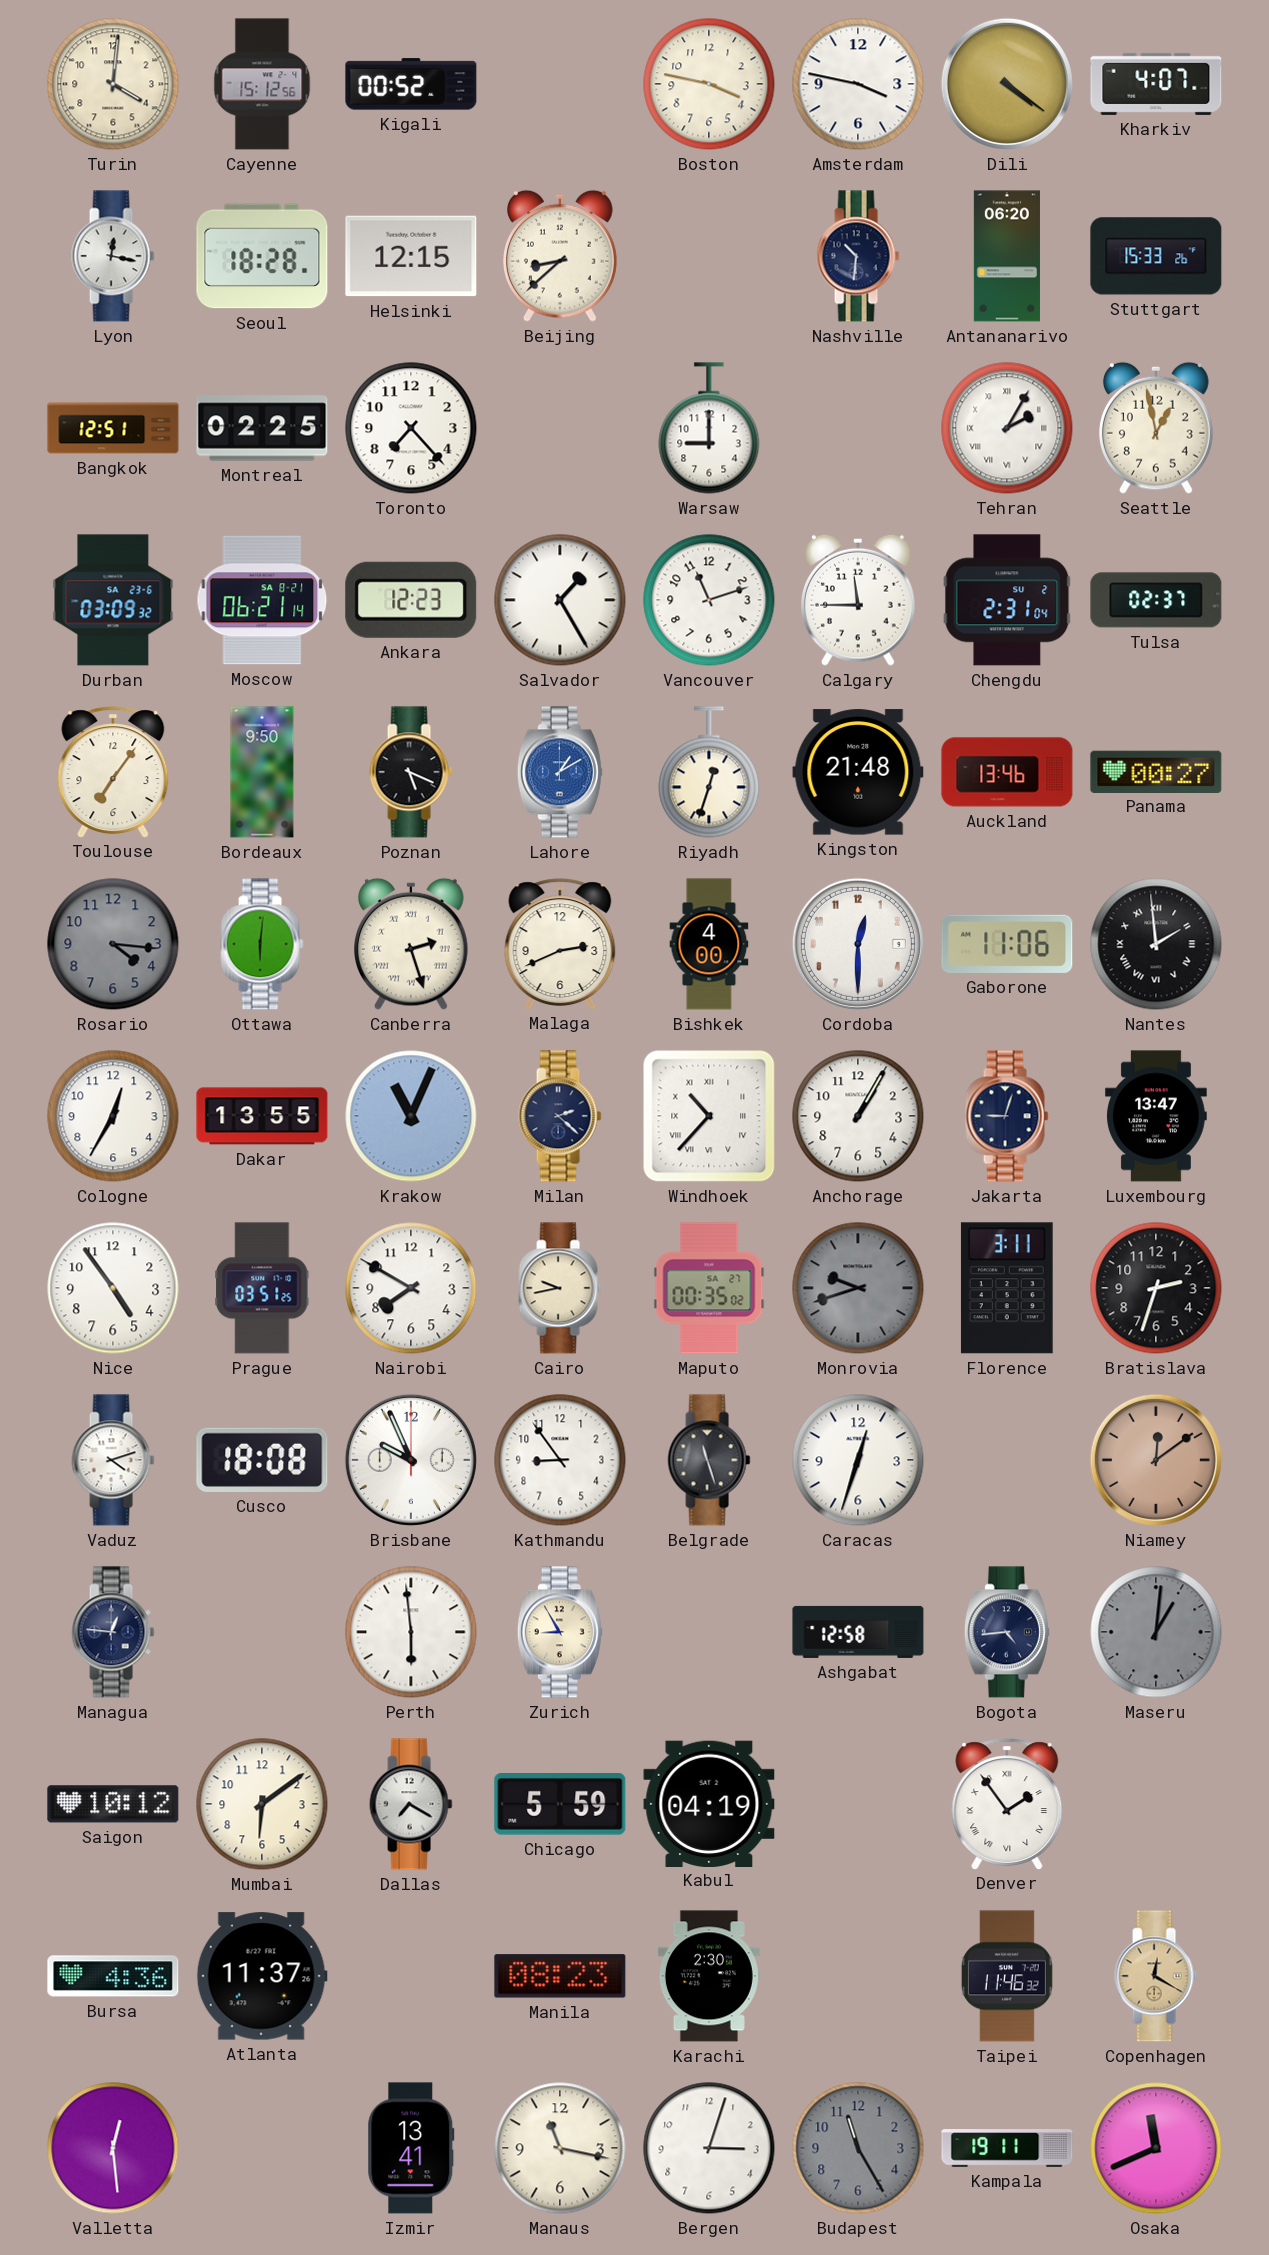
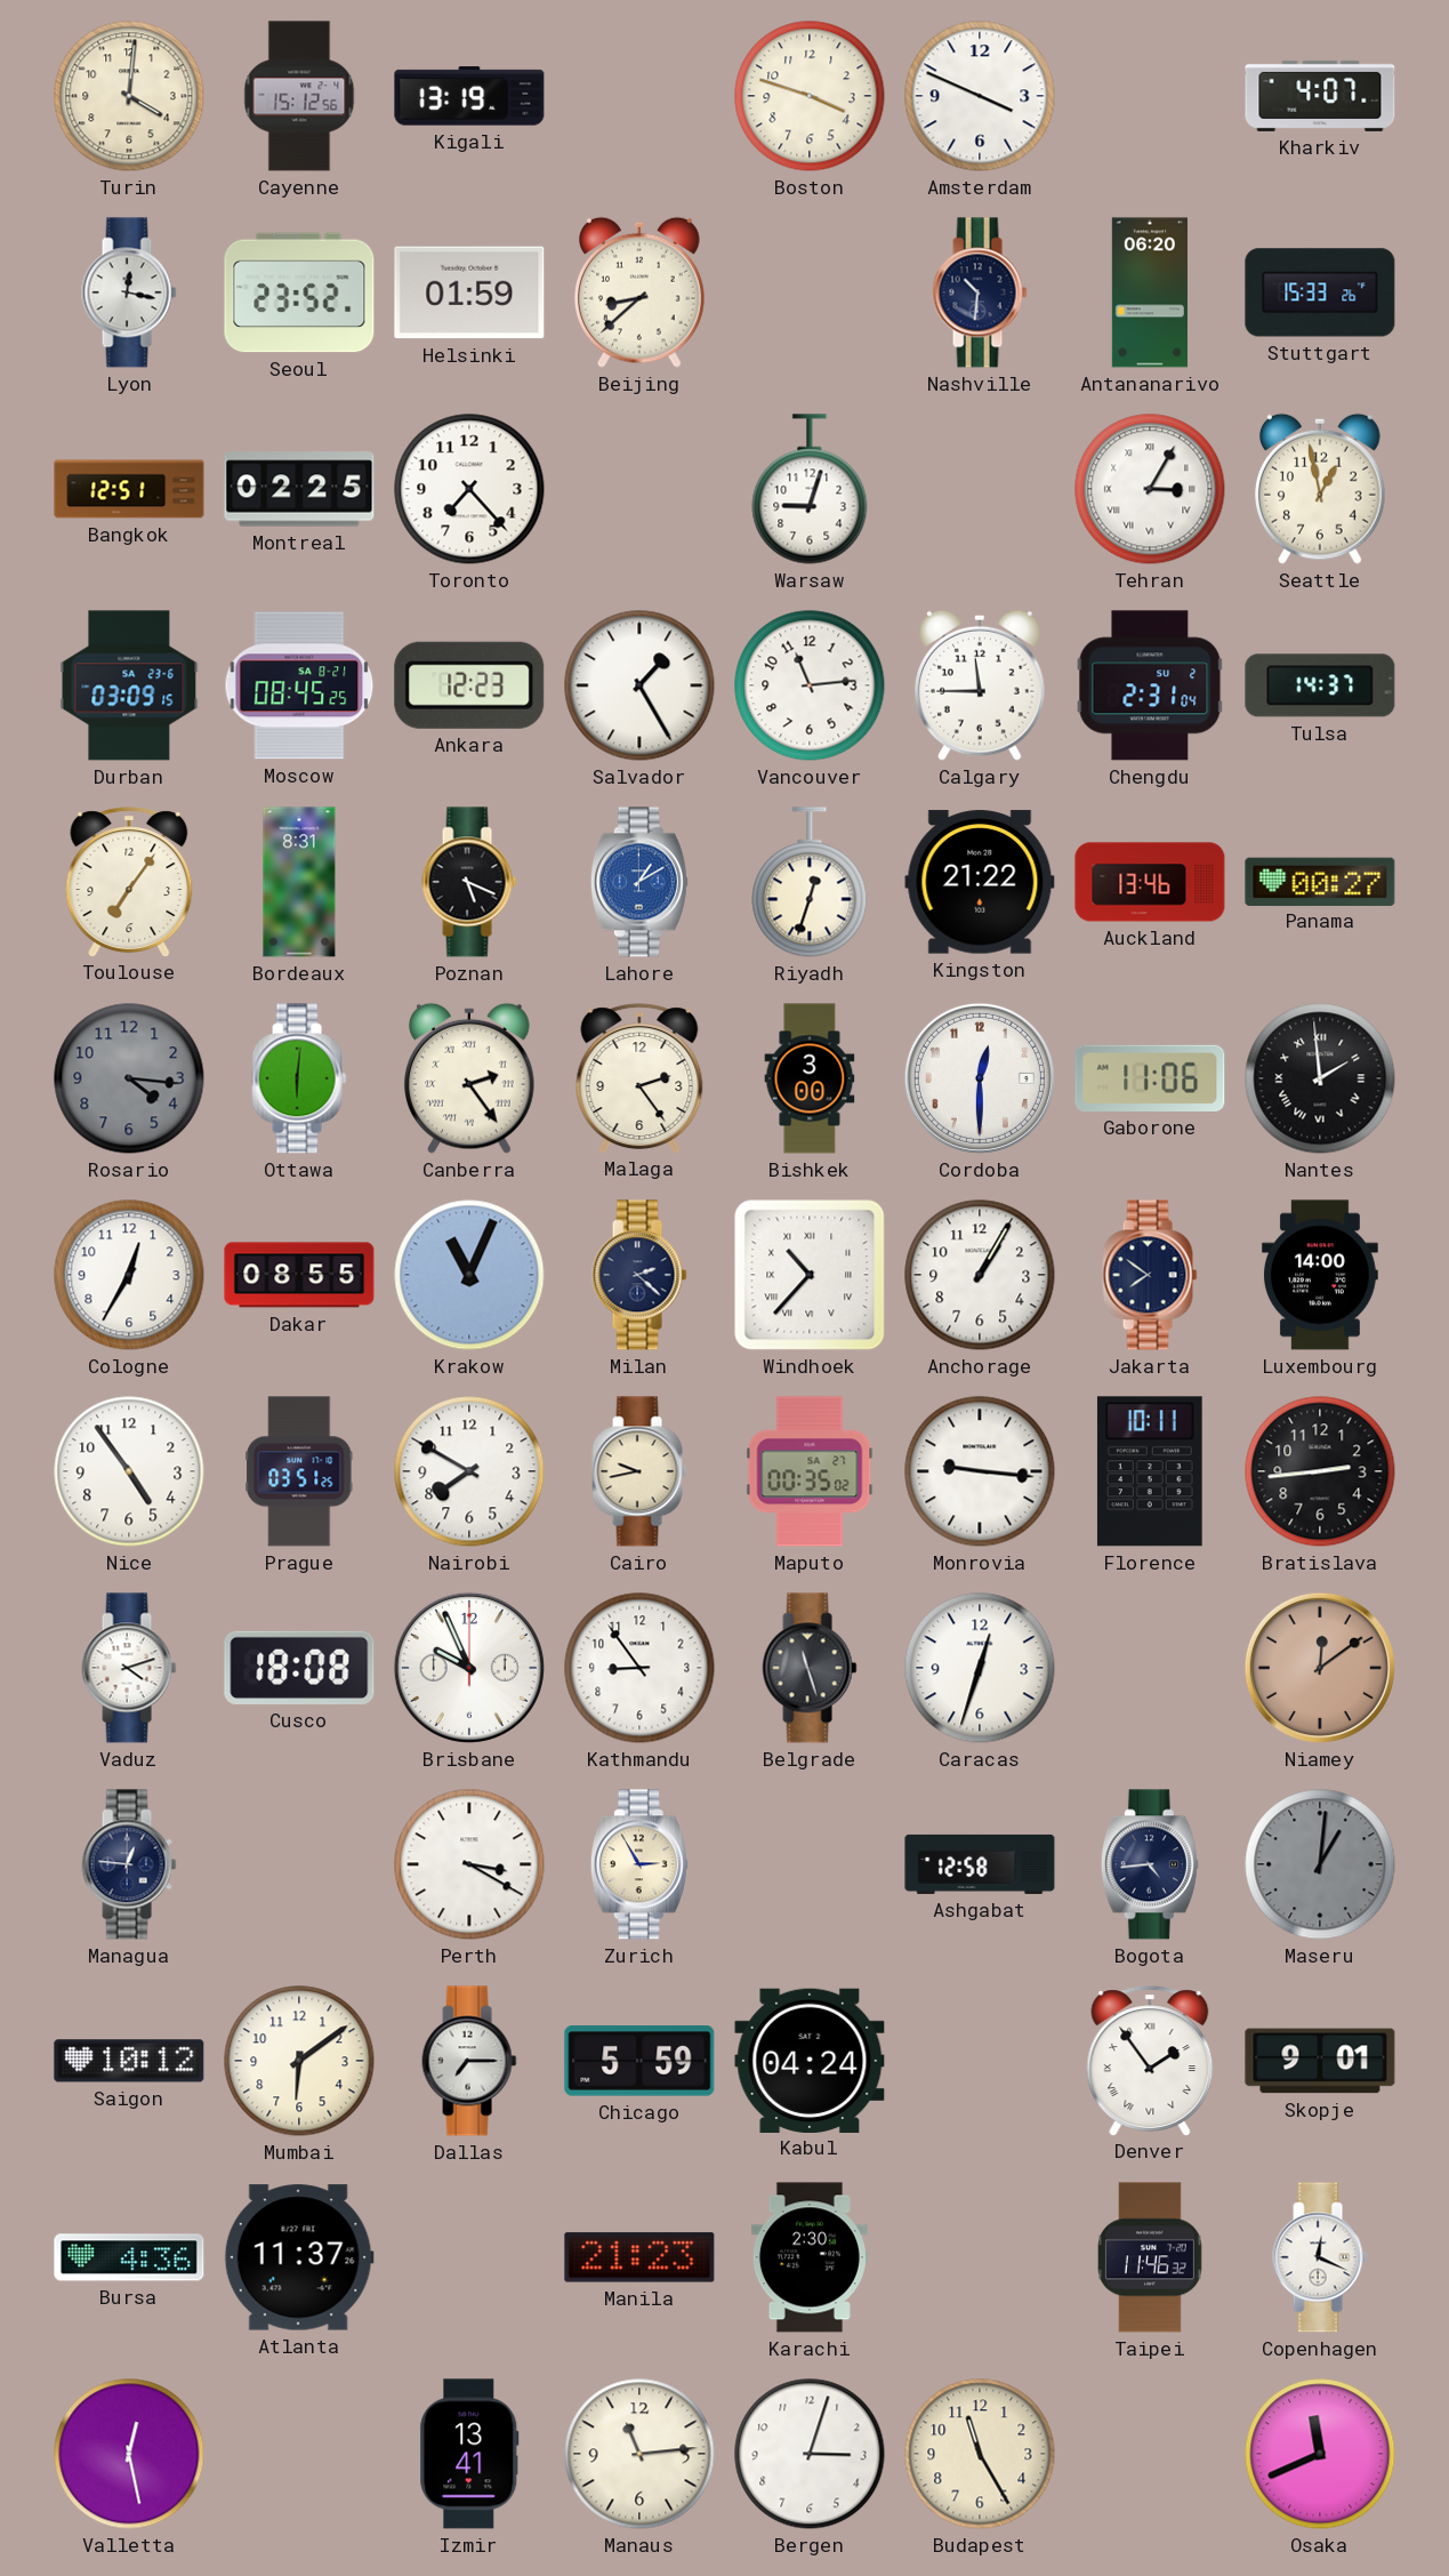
Kigali: 00:52 -> 13:19
Boston: 3:47 -> 3:48
Amsterdam: 3:47 -> 3:49
Dili: 4:21 -> none
Seoul: 18:28 -> 23:52
Helsinki: 12:15 -> 01:59
Warsaw: 9:00 -> 9:03
Tehran: 2:05 -> 3:05
Durban: 03:09:32 -> 03:09:15
Moscow: 06:21 -> 08:45
Vancouver: 11:12 -> 11:14
Tulsa: 02:37 -> 14:37
Bordeaux: 9:50 -> 8:31
Kingston: 21:48 -> 21:22
Canberra: 2:27 -> 2:24
Malaga: 2:41 -> 2:24
Bishkek: 4:00 -> 3:00
Dakar: 13:55 -> 08:55
Jakarta: 9:03 -> 7:51
Luxembourg: 13:47 -> 14:00
Monrovia: 9:42 -> 9:16
Monrovia dial: grey -> white
Florence: 3:11 -> 10:11
Bratislava: 2:33 -> 2:44
Perth: 5:59 -> 3:20
Zurich: 8:55 -> 2:55
Dallas: 7:20 -> 7:15
Kabul: 04:19 -> 04:24
Skopje: none -> 9:01
Manila: 08:23 -> 21:23
Copenhagen: 12:20 -> 12:19
Copenhagen dial: champagne -> white
Valletta: 12:29 -> 12:28
Manaus: 11:17 -> 11:14
Budapest dial: grey -> cream
Kampala: 19:11 -> none
